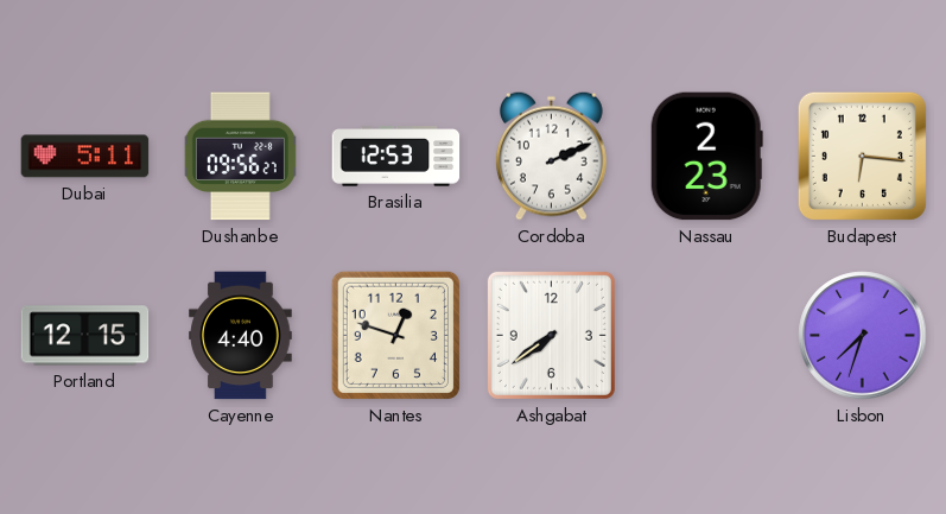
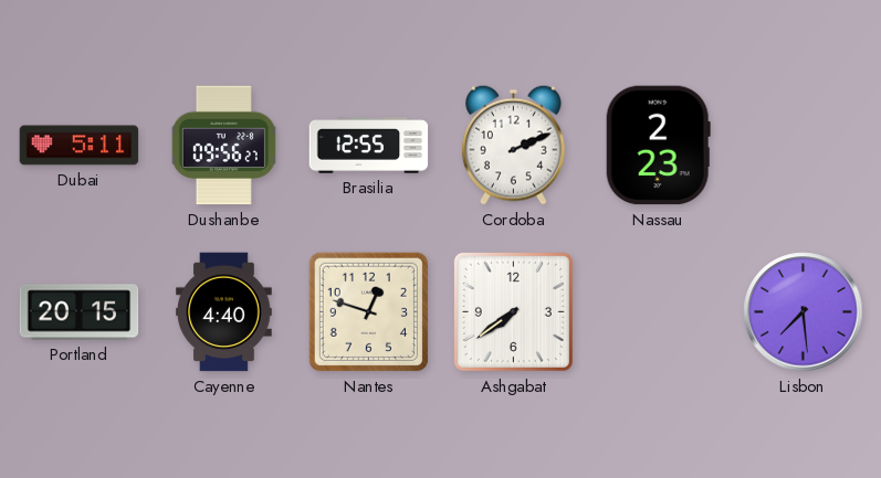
Brasilia: 12:53 -> 12:55
Budapest: 6:16 -> none
Portland: 12:15 -> 20:15
Lisbon: 7:33 -> 7:29
